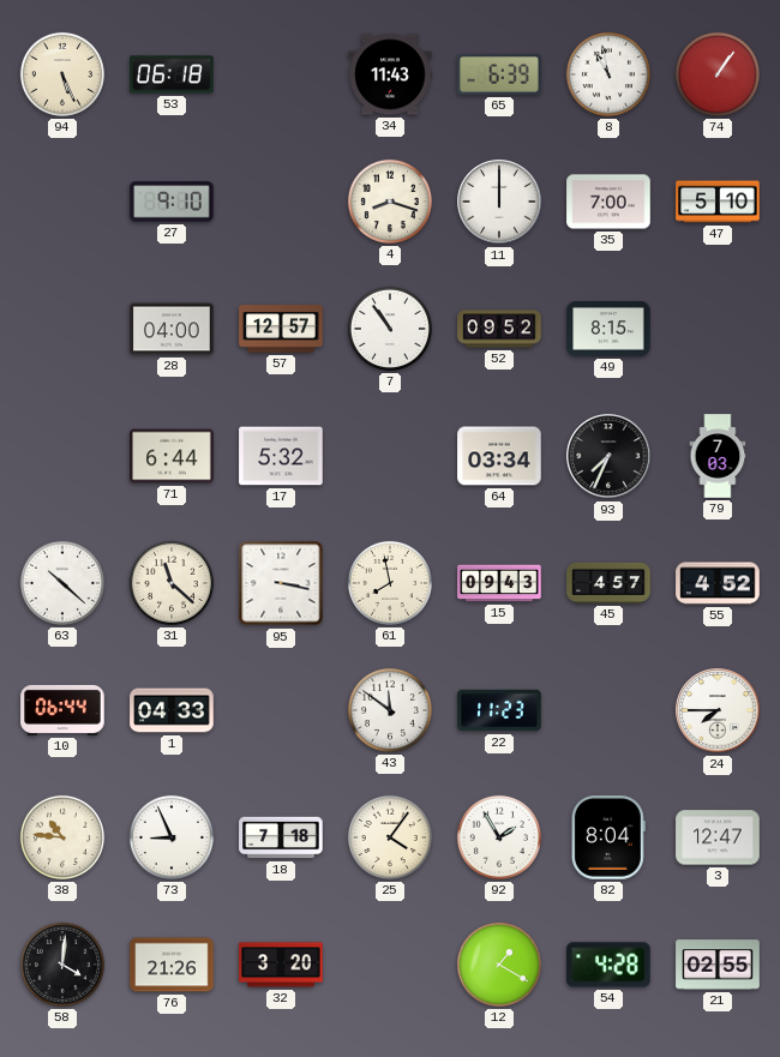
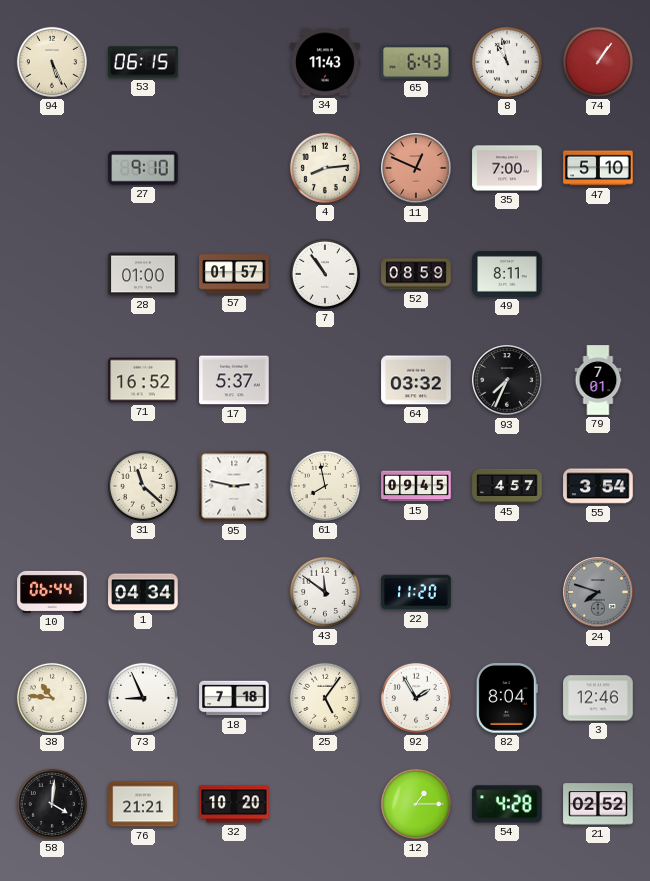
53: 06:18 -> 06:15
65: 6:39 -> 6:43
4: 8:18 -> 8:14
11: 12:00 -> 12:49
11 dial: white -> salmon
28: 04:00 -> 01:00
57: 12:57 -> 01:57
52: 09:52 -> 08:59
49: 8:15 -> 8:11
71: 6:44 -> 16:52
17: 5:32 -> 5:37
64: 03:34 -> 03:32
79: 7:03 -> 7:01
63: 10:22 -> none
95: 3:17 -> 2:47
15: 09:43 -> 09:45
55: 4:52 -> 3:54
1: 04:33 -> 04:34
22: 11:23 -> 11:20
24: 7:45 -> 7:48
24 dial: white -> grey
25: 4:06 -> 5:06
3: 12:47 -> 12:46
76: 21:26 -> 21:21
32: 3:20 -> 10:20
12: 1:20 -> 1:15
21: 02:55 -> 02:52
